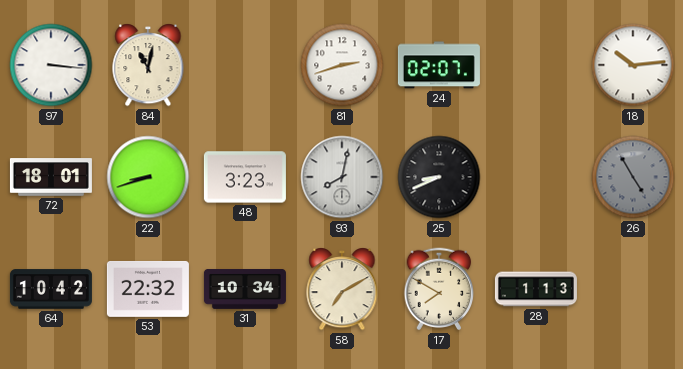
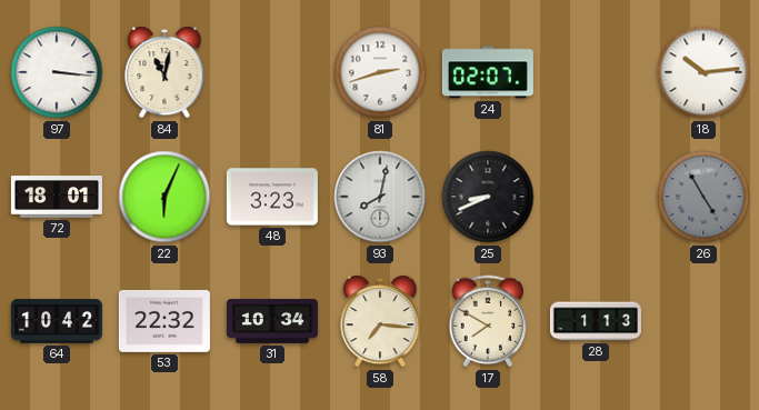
22: 8:42 -> 6:04
58: 7:10 -> 7:16
